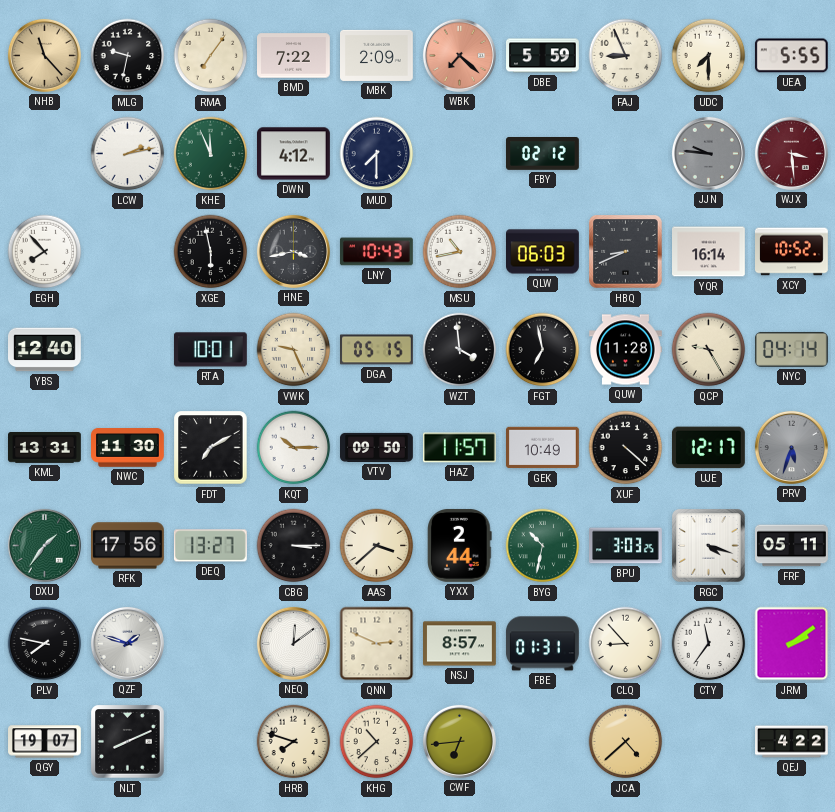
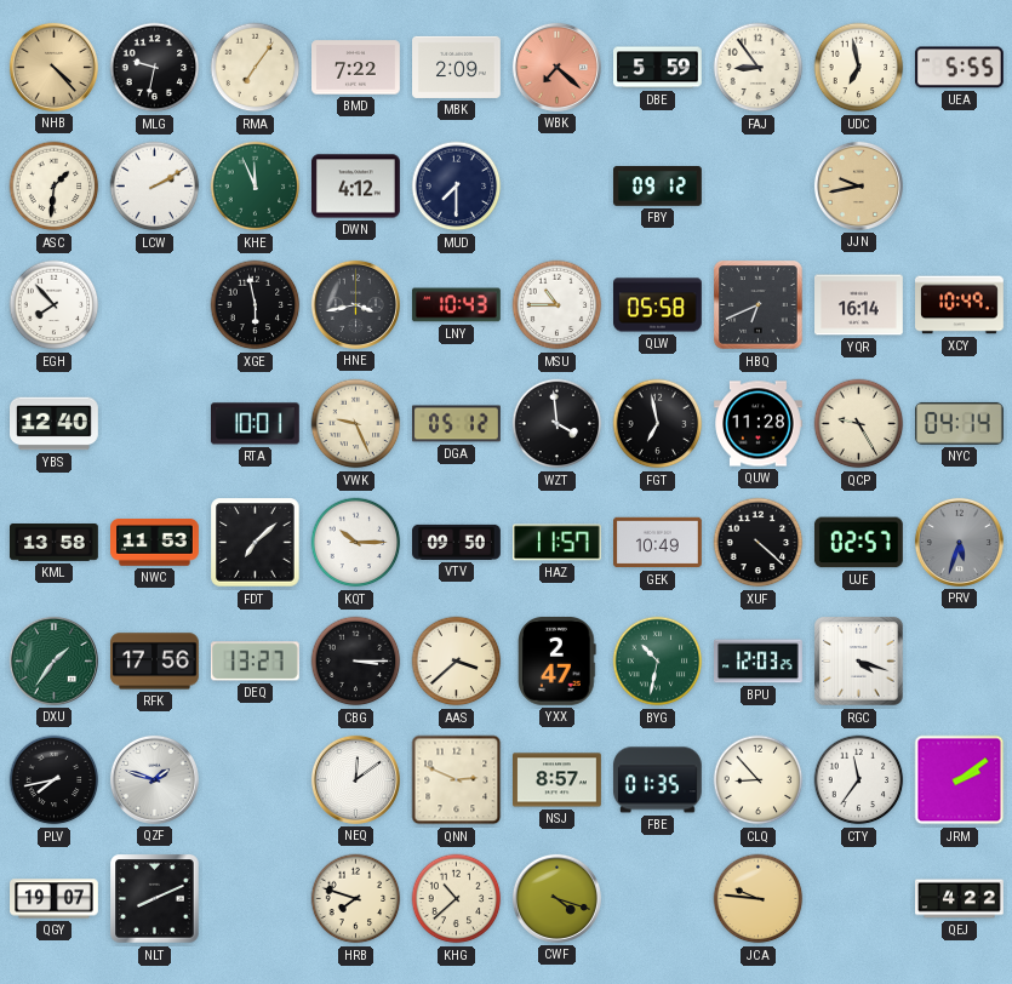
NHB: 11:23 -> 4:23
FAJ: 8:56 -> 8:54
UDC: 7:30 -> 6:58
ASC: none -> 1:31
LCW: 2:13 -> 2:10
FBY: 02:12 -> 09:12
JJN: 9:46 -> 9:43
JJN dial: grey -> champagne
WJX: 3:29 -> none
MSU: 10:43 -> 10:45
QLW: 06:03 -> 05:58
HBQ: 8:41 -> 6:41
XCY: 10:52 -> 10:49
DGA: 05:15 -> 05:12
KML: 13:31 -> 13:58
NWC: 11:30 -> 11:53
FDT: 7:10 -> 7:08
UJE: 12:17 -> 02:57
YXX: 2:44 -> 2:47
BPU: 3:03 -> 12:03
FRF: 05:11 -> none
PLV: 7:47 -> 7:43
FBE: 01:31 -> 01:35
CWF: 6:44 -> 4:18
JCA: 4:38 -> 9:46
